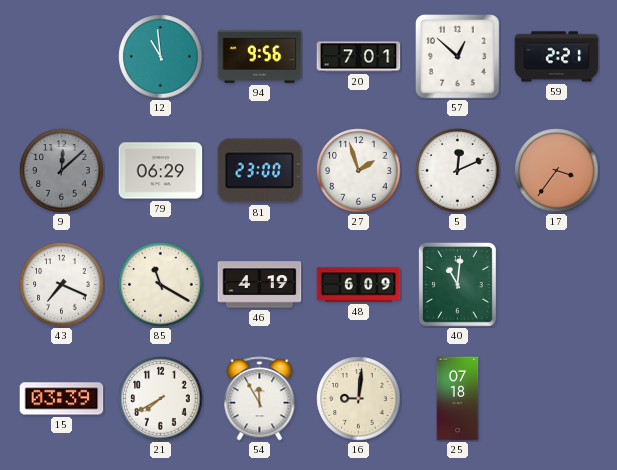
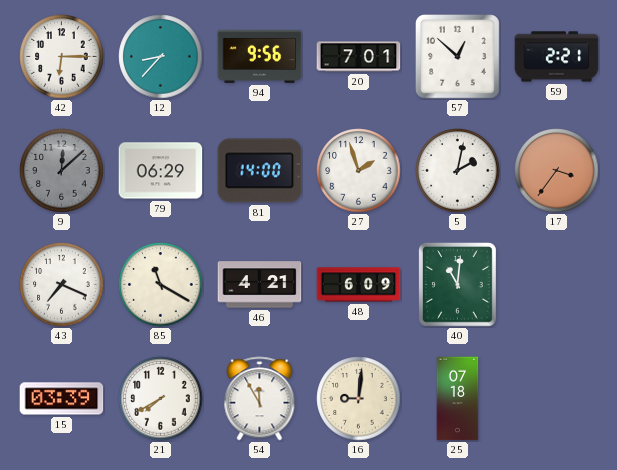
42: none -> 6:15
12: 10:59 -> 8:37
81: 23:00 -> 14:00
5: 12:11 -> 2:02
46: 4:19 -> 4:21
